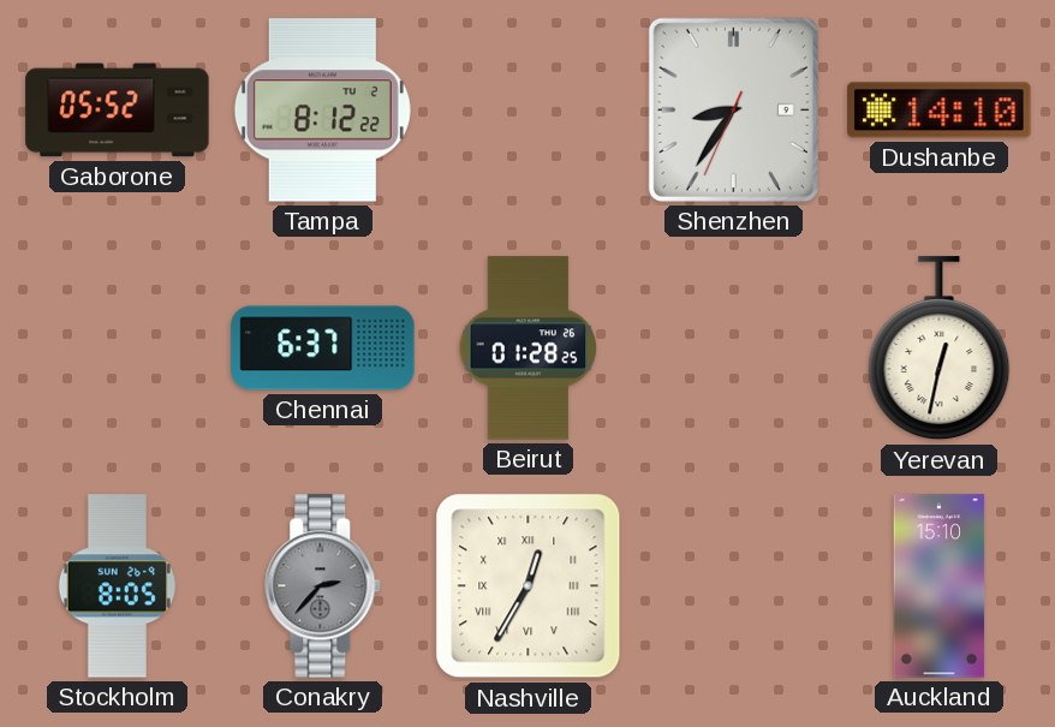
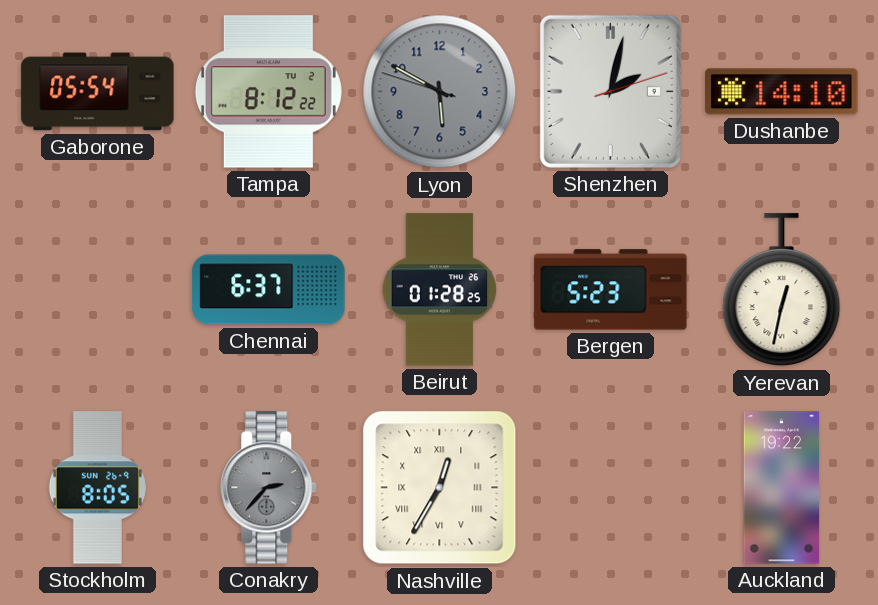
Gaborone: 05:52 -> 05:54
Lyon: none -> 5:49
Shenzhen: 8:35 -> 2:02
Bergen: none -> 5:23
Auckland: 15:10 -> 19:22
